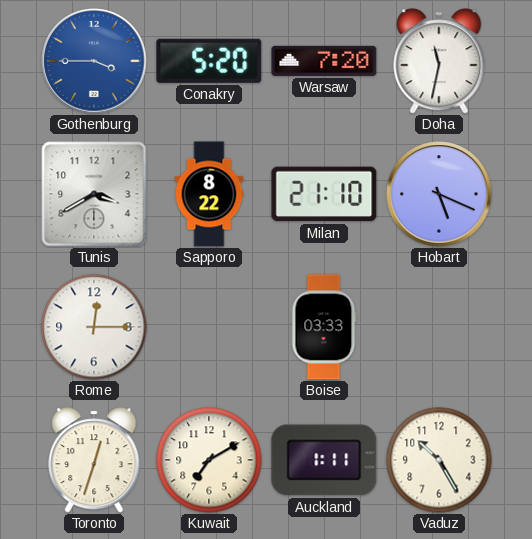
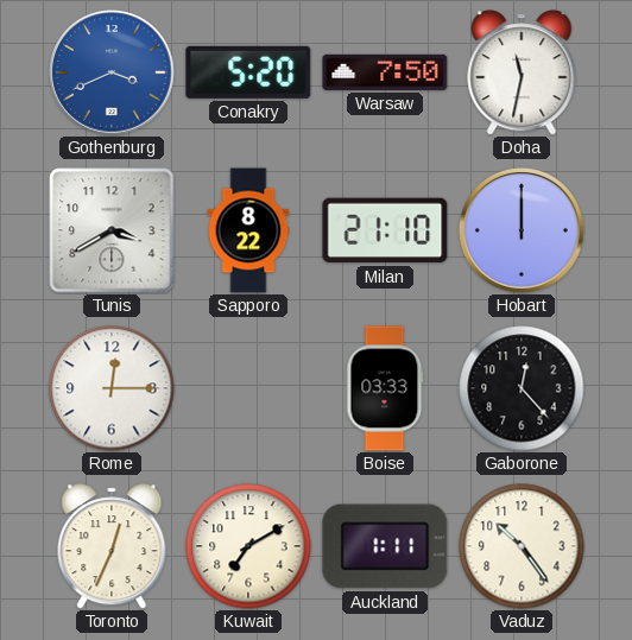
Gothenburg: 3:45 -> 3:41
Warsaw: 7:20 -> 7:50
Hobart: 5:19 -> 12:00
Gaborone: none -> 12:23
Toronto: 12:33 -> 12:34
Vaduz: 10:25 -> 10:24
